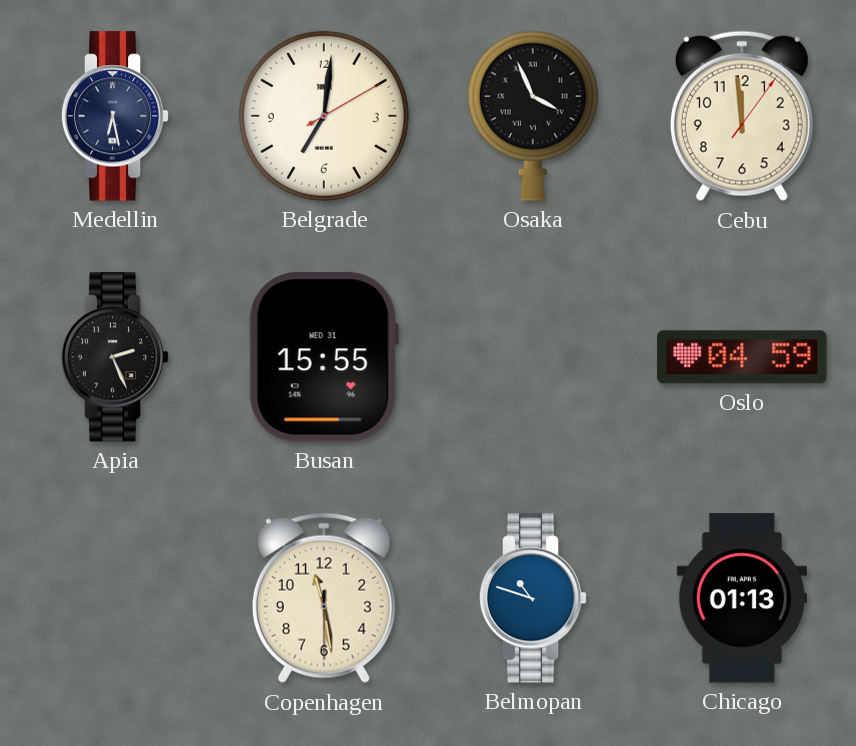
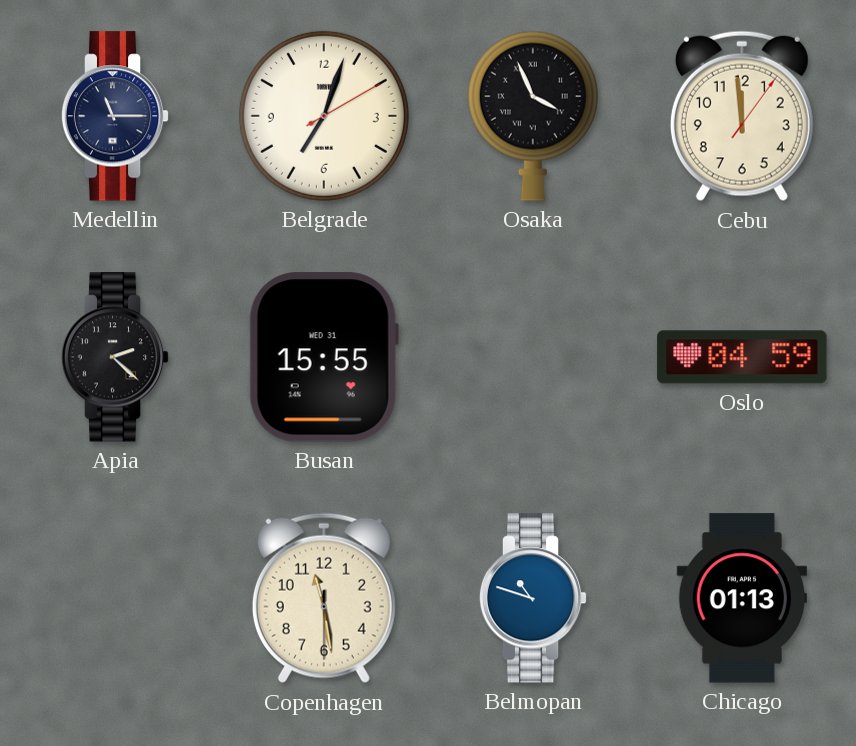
Medellin: 6:28 -> 11:15
Belgrade: 7:01 -> 7:03
Apia: 2:26 -> 2:22
